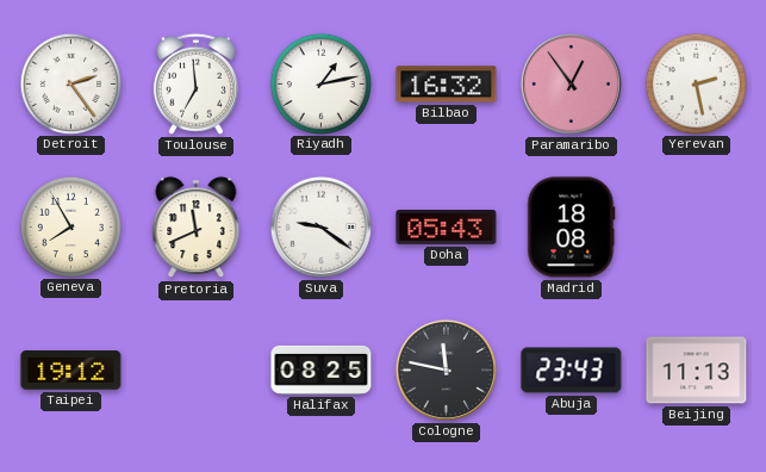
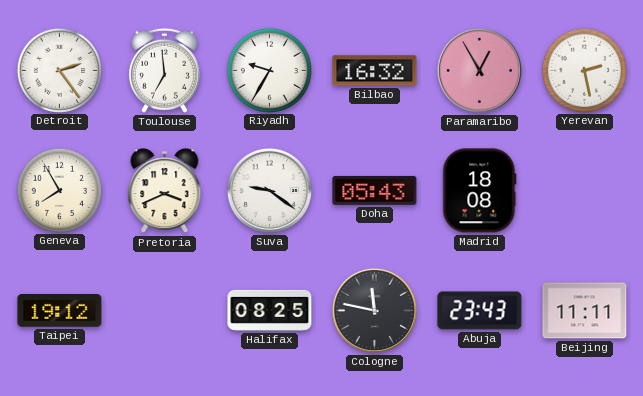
Riyadh: 1:13 -> 9:35
Paramaribo: 12:54 -> 12:55
Pretoria: 11:41 -> 3:41
Beijing: 11:13 -> 11:11
